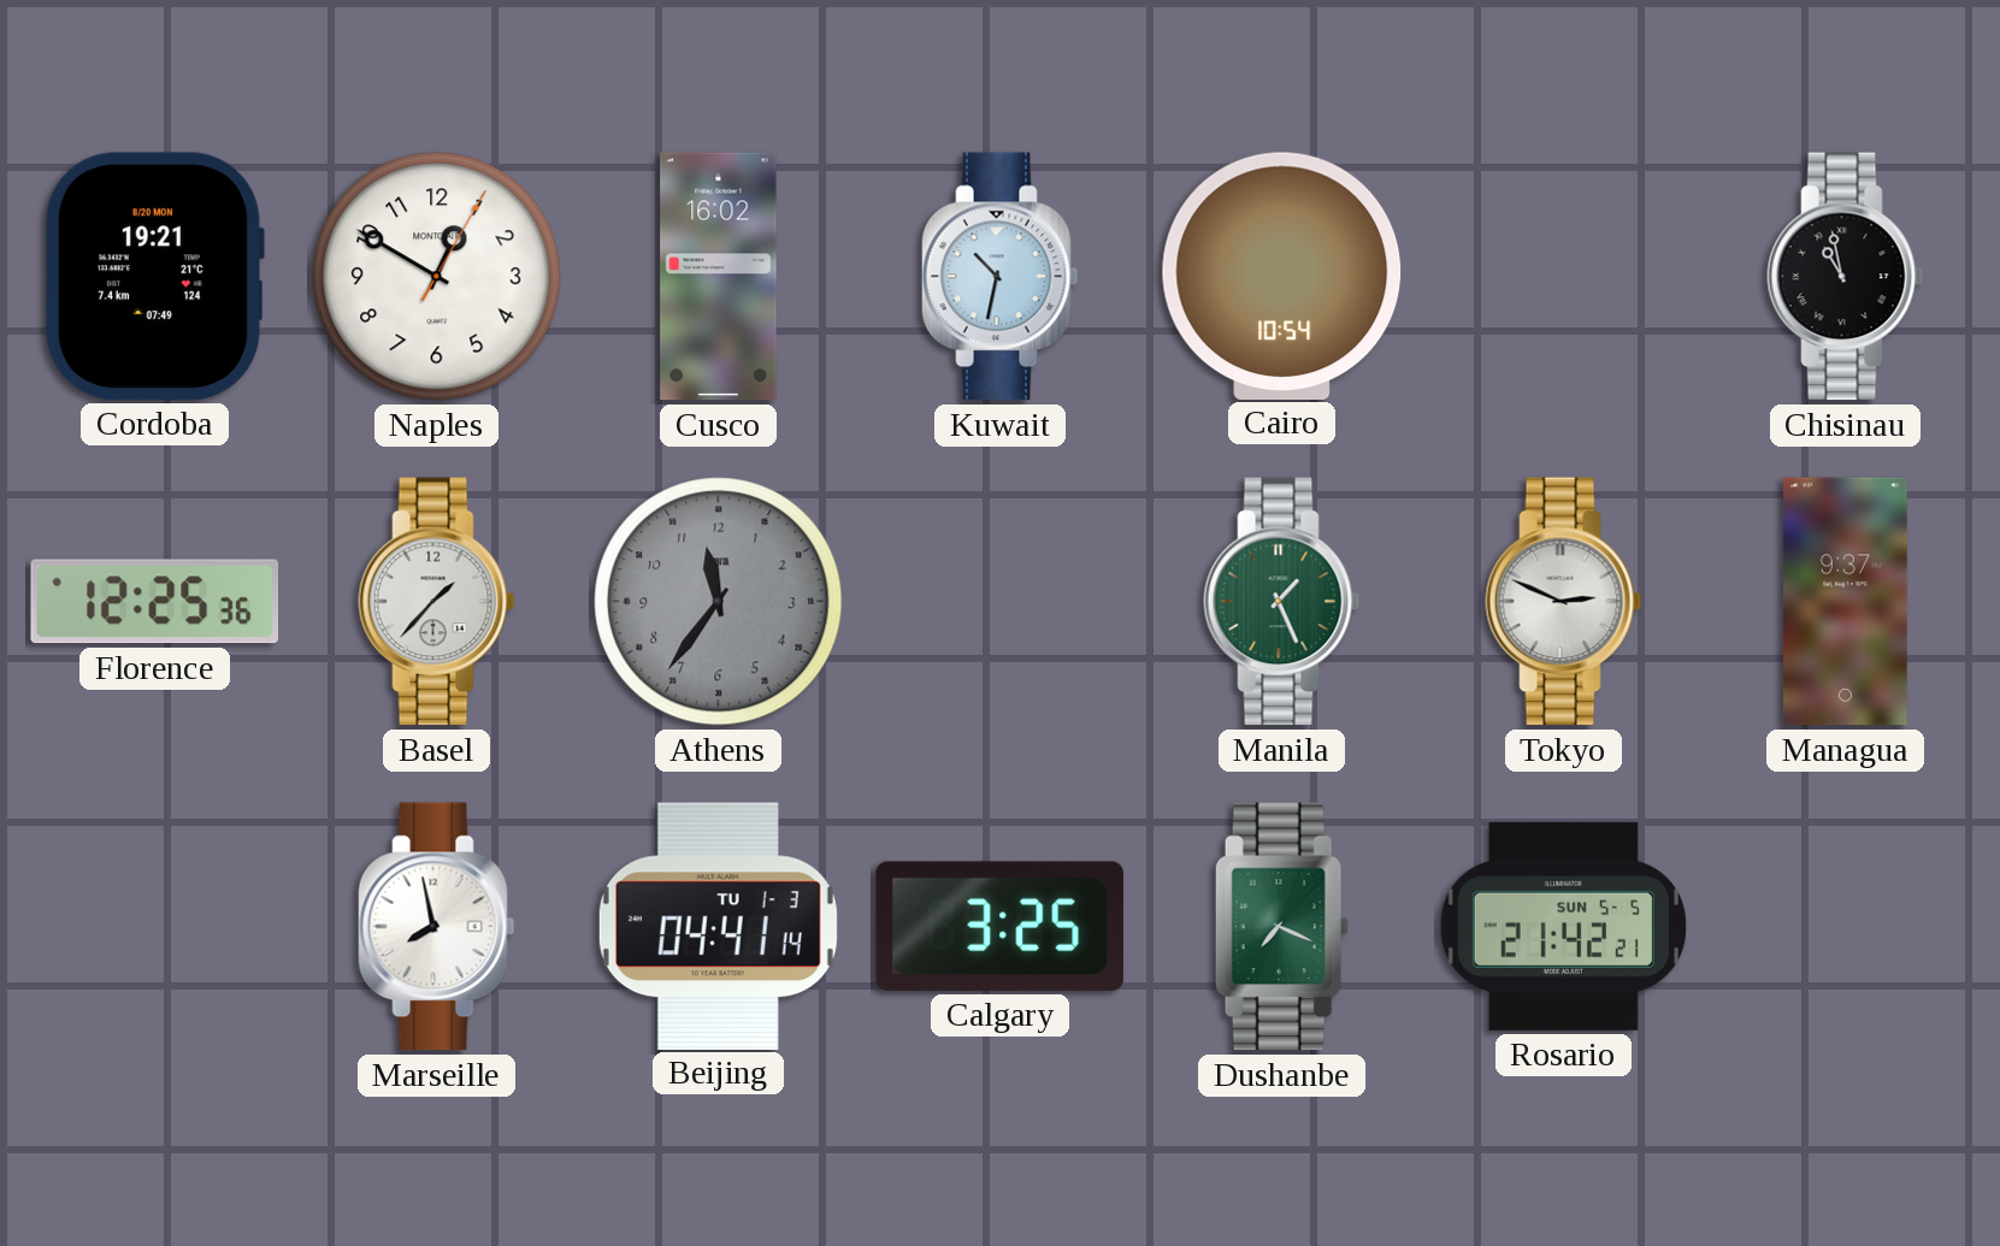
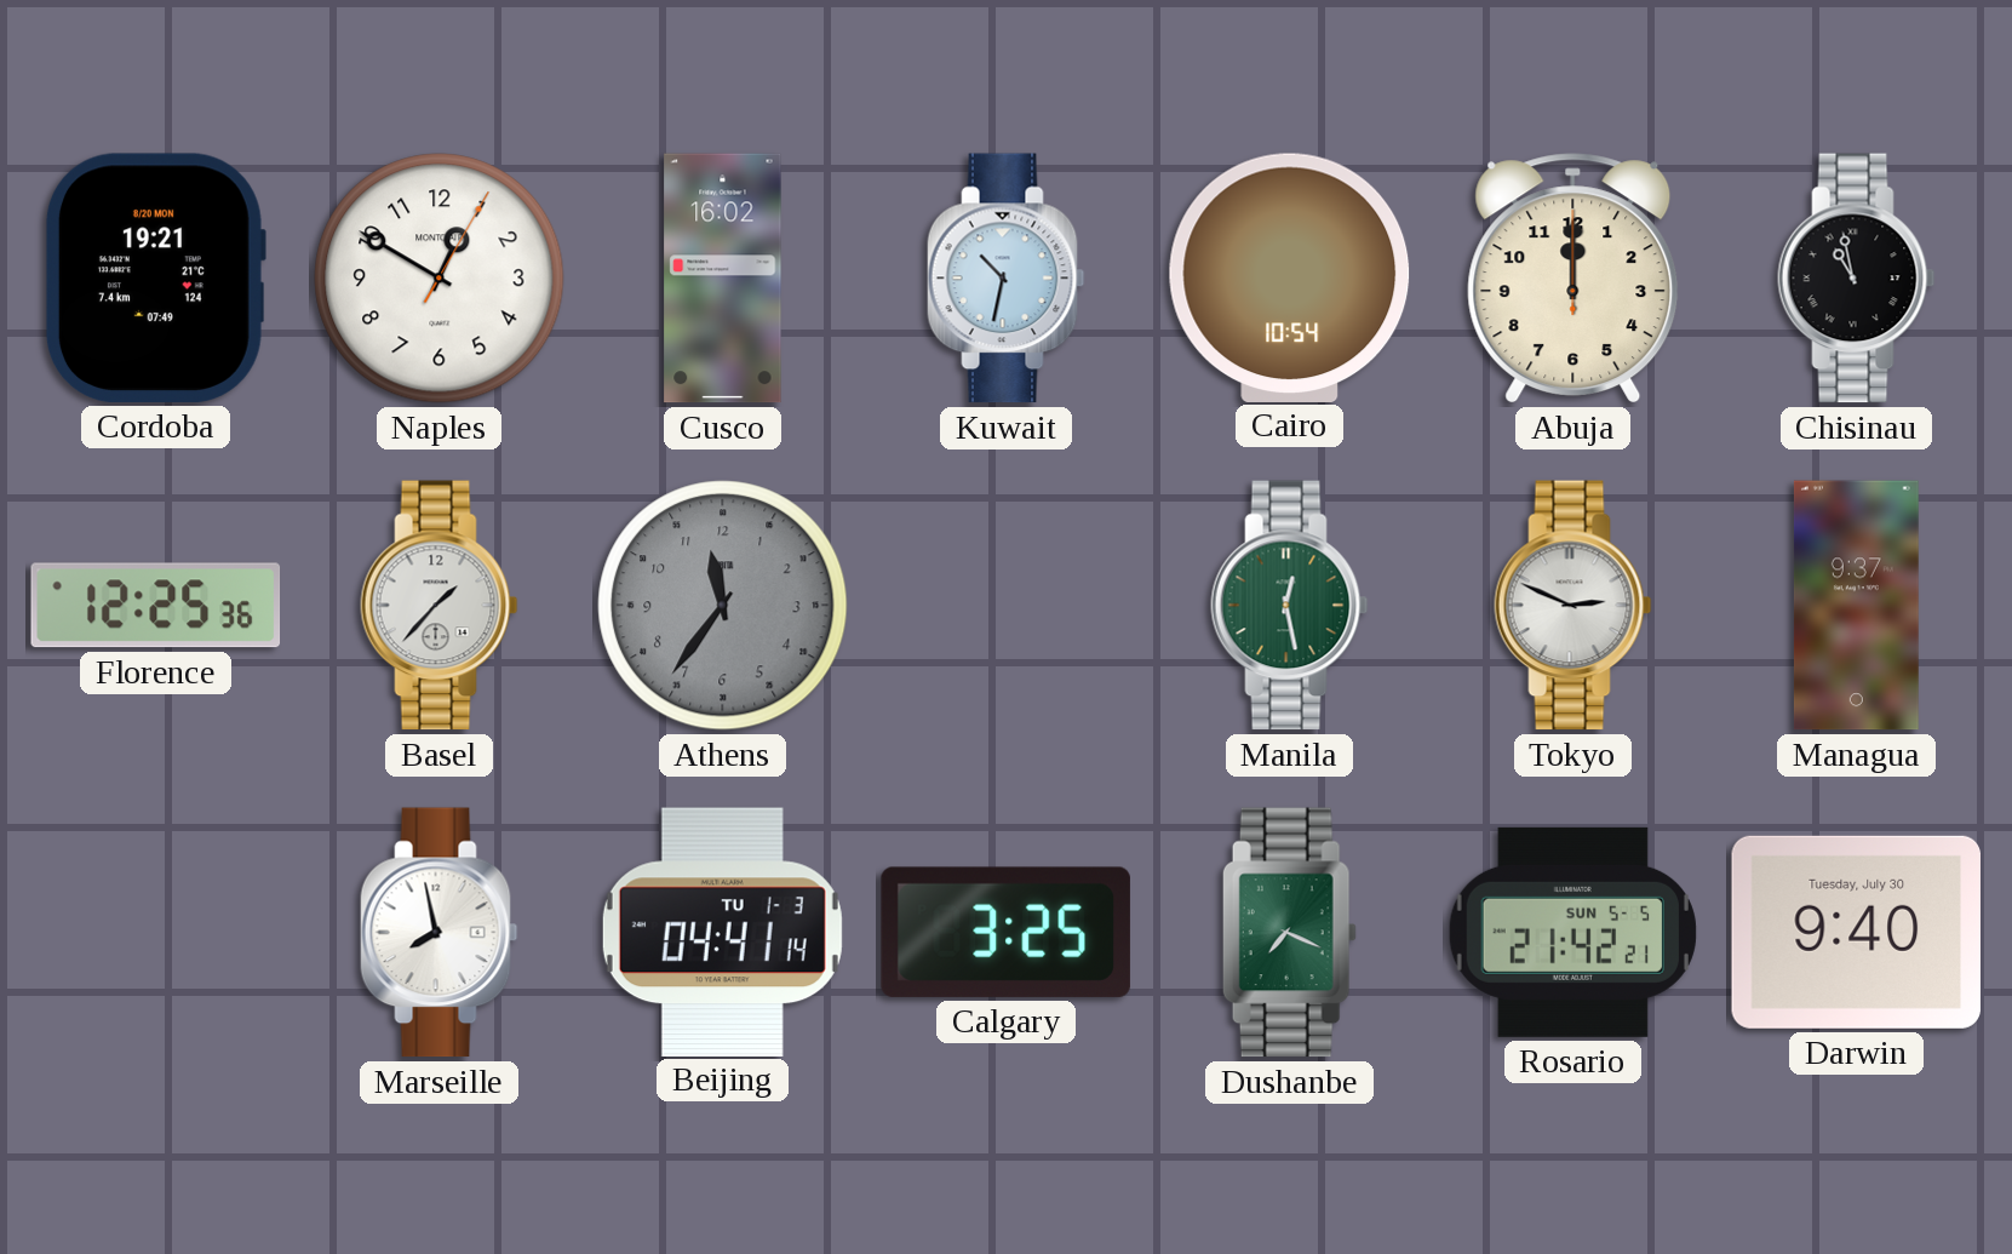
Abuja: none -> 12:00
Manila: 1:26 -> 12:28
Darwin: none -> 9:40
